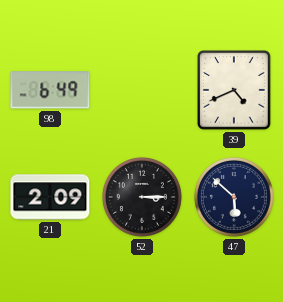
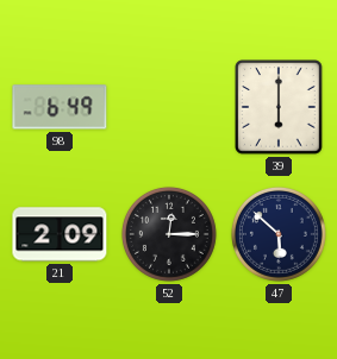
39: 4:41 -> 6:00
52: 3:15 -> 12:15
